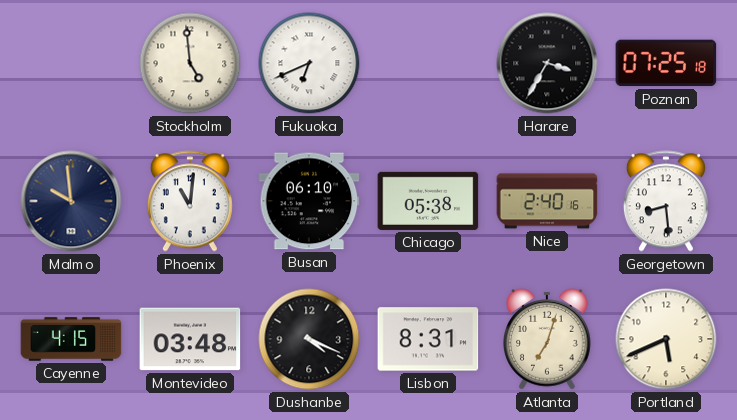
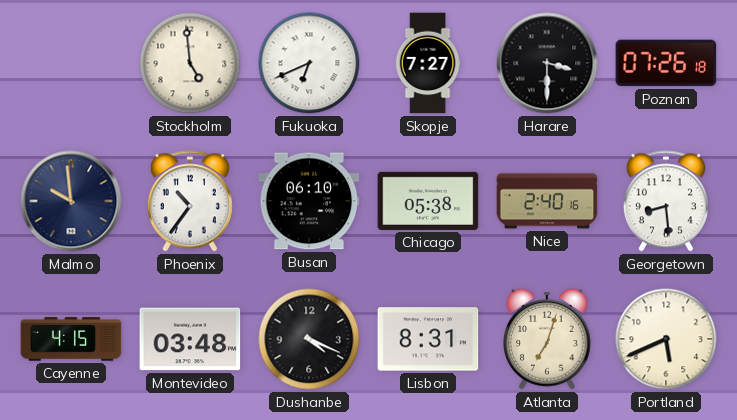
Skopje: none -> 7:27
Harare: 3:35 -> 3:30
Poznan: 07:25 -> 07:26
Phoenix: 11:01 -> 10:36
